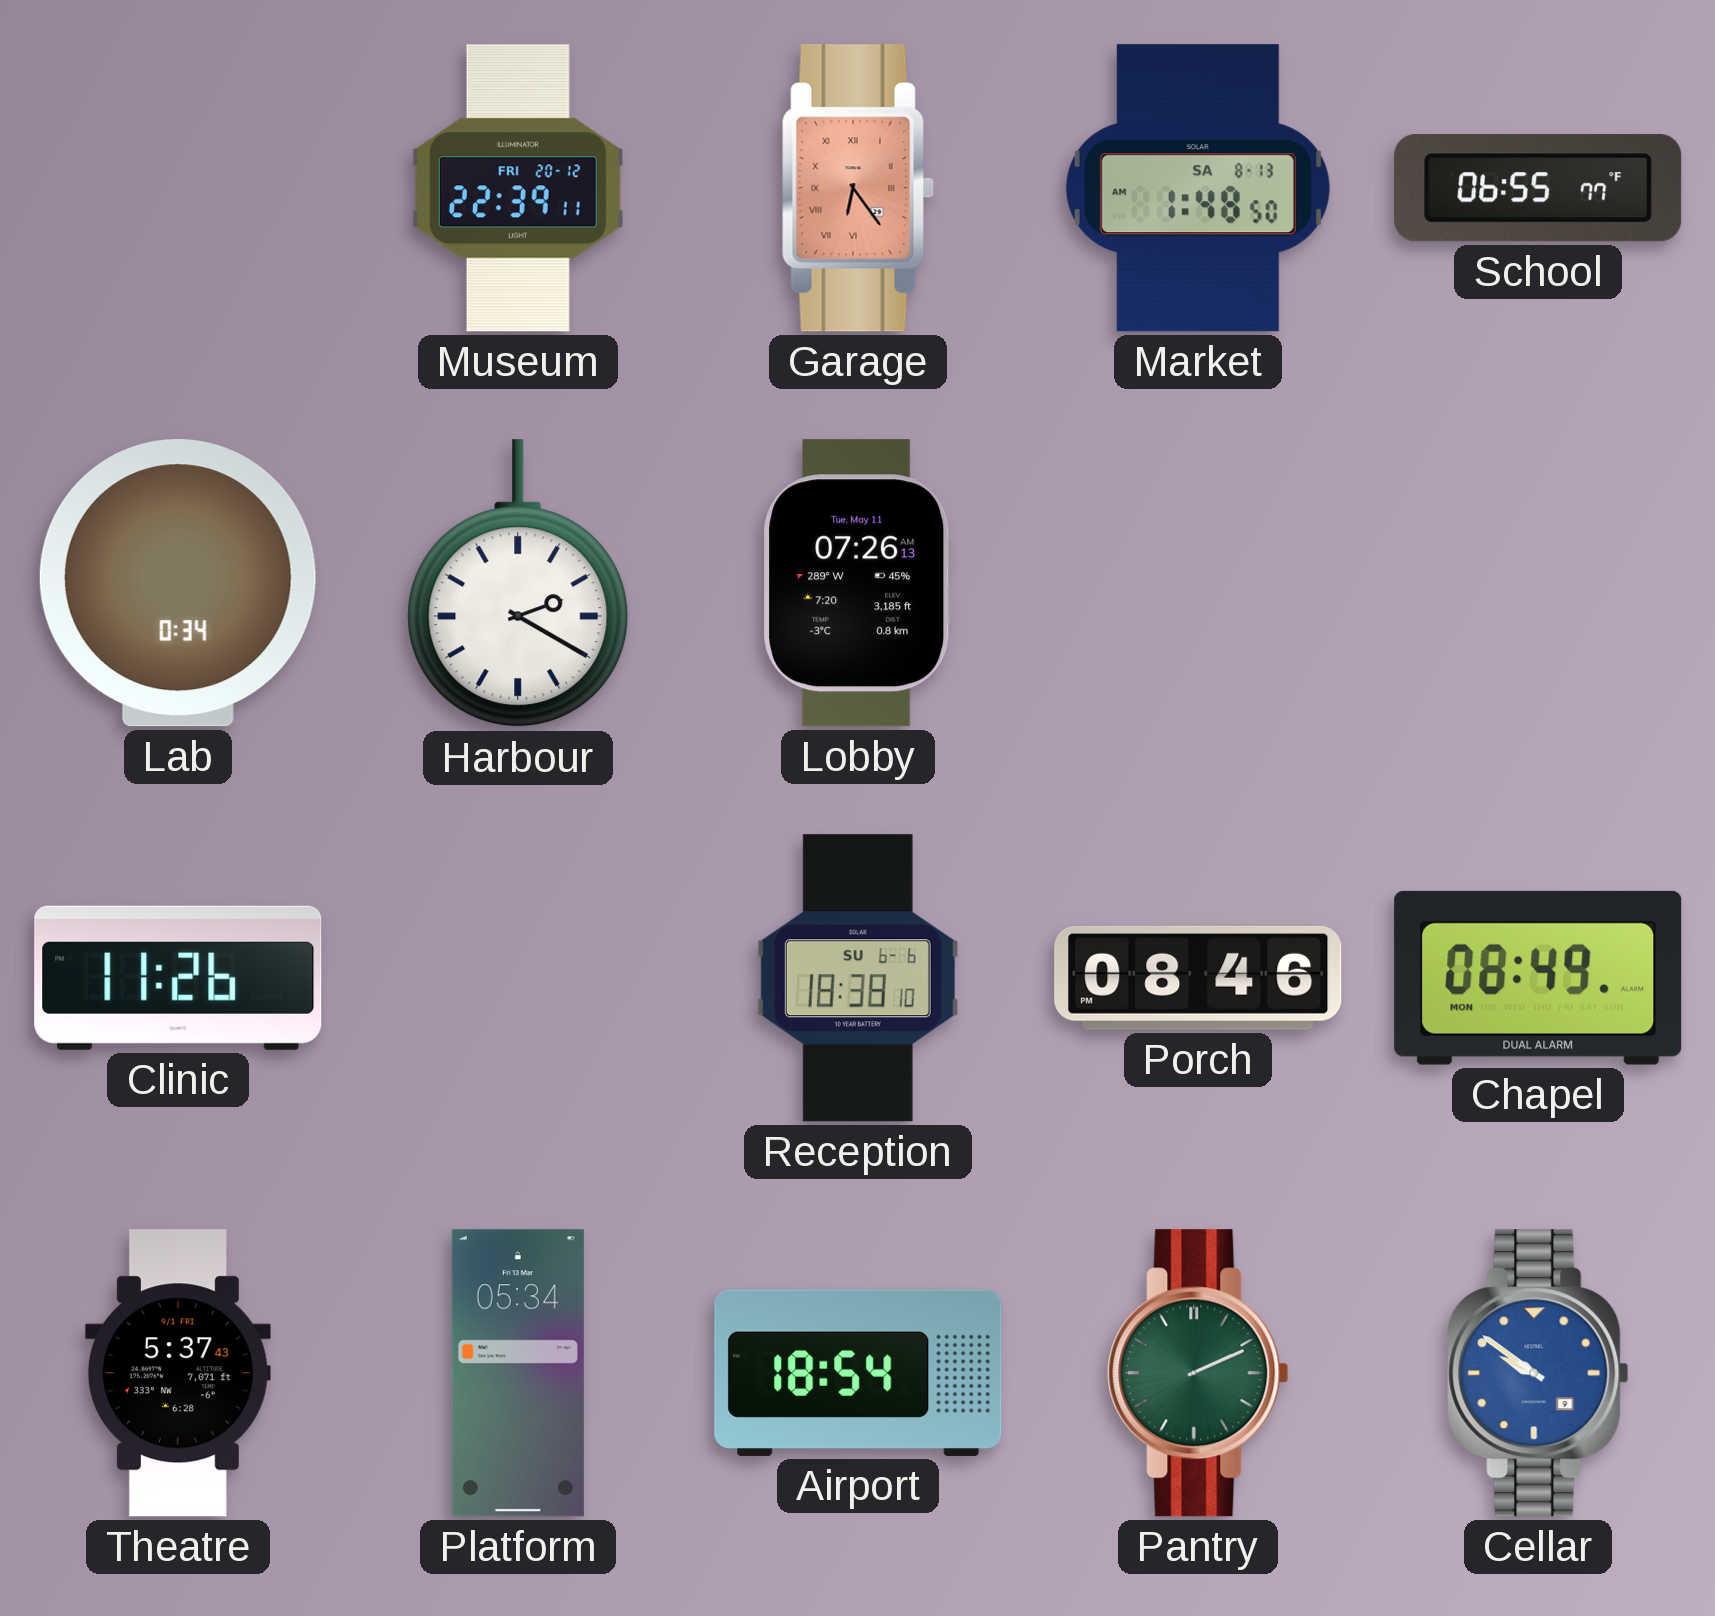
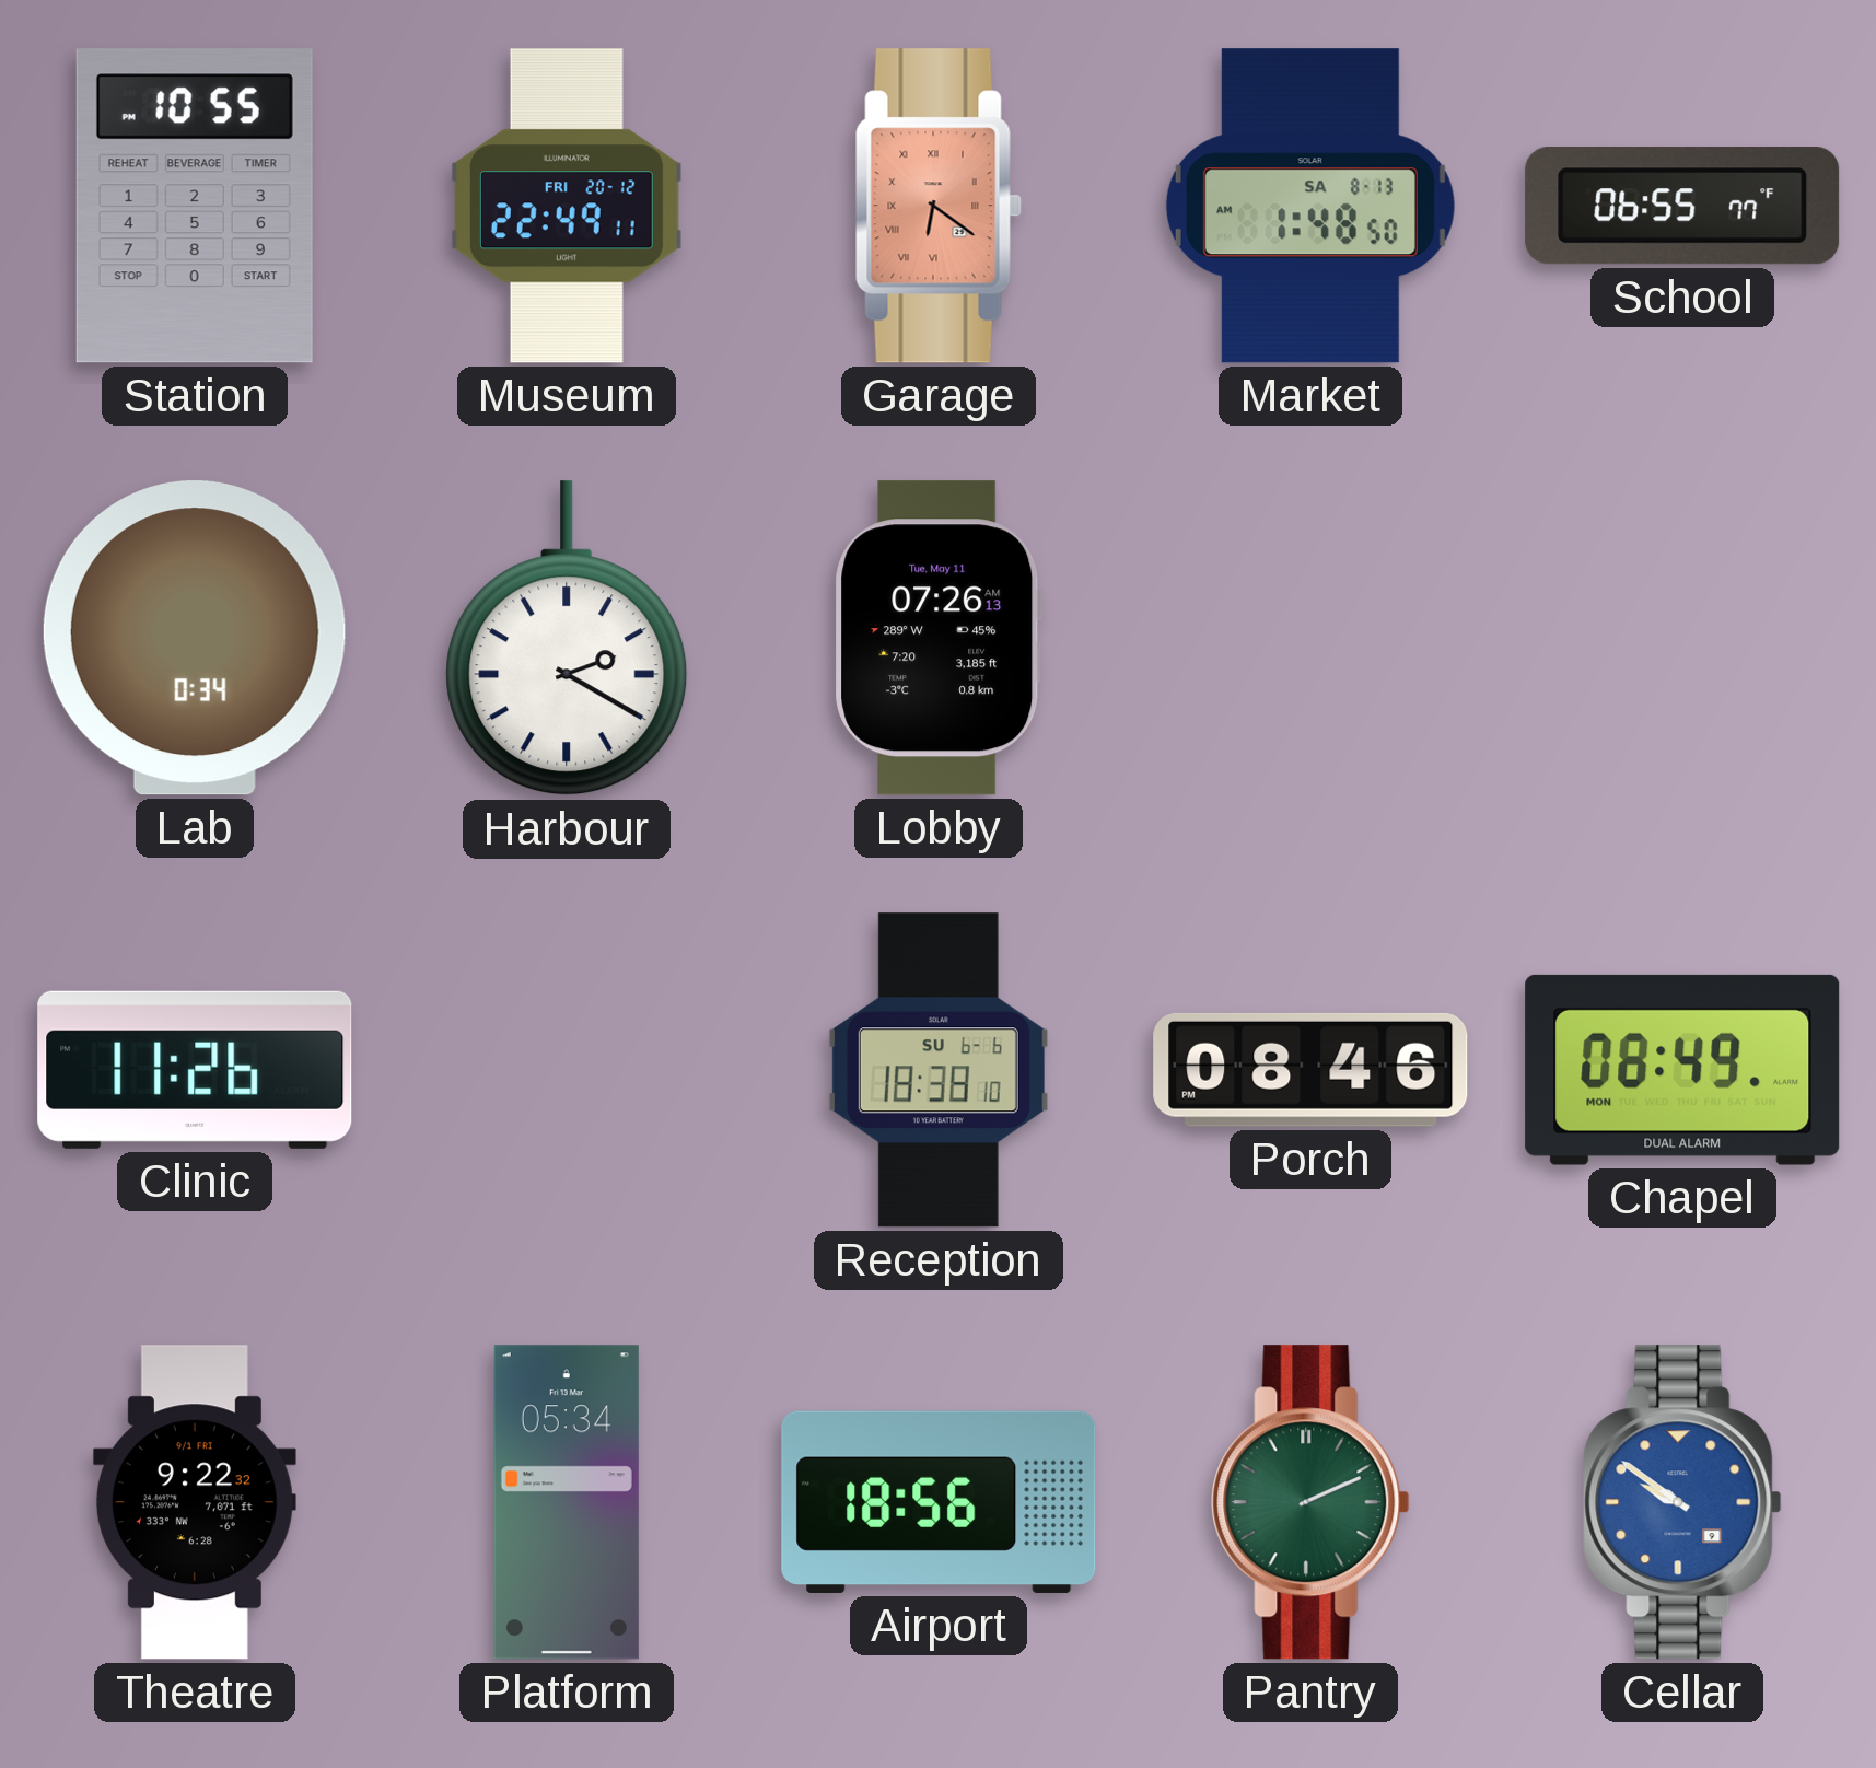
Station: none -> 10:55
Museum: 22:39 -> 22:49
Garage: 6:24 -> 6:21
Theatre: 5:37 -> 9:22
Airport: 18:54 -> 18:56
